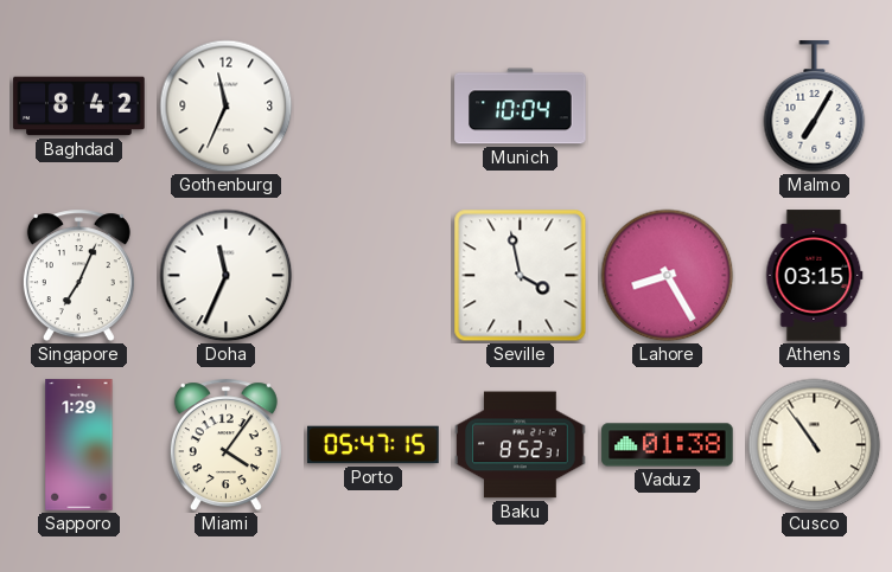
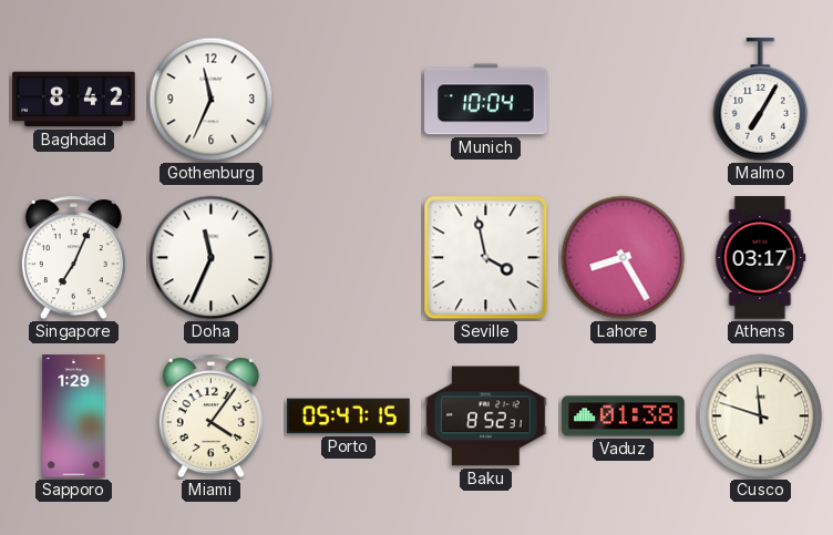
Athens: 03:15 -> 03:17
Cusco: 10:54 -> 11:48
